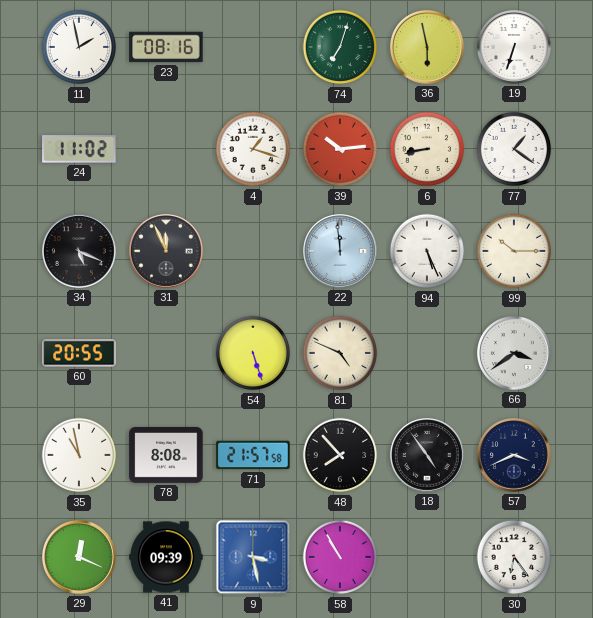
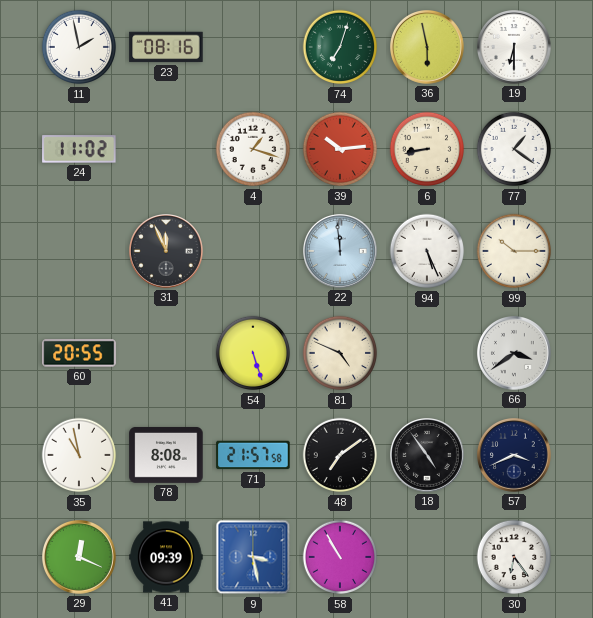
19: 6:33 -> 6:30
34: 5:19 -> none
48: 7:53 -> 7:09
